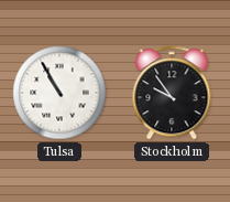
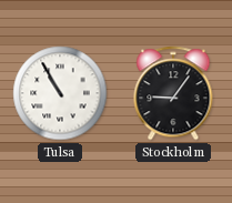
Stockholm: 9:54 -> 9:06
